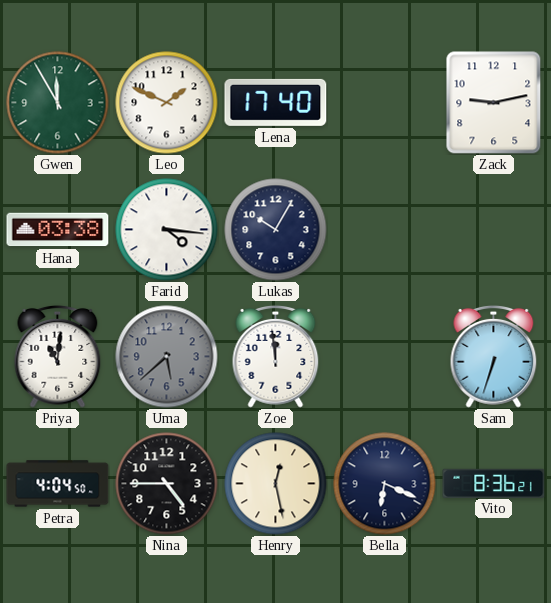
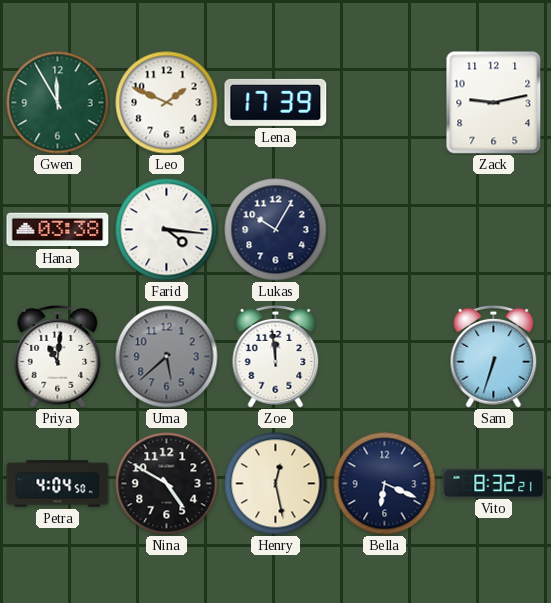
Lena: 17:40 -> 17:39
Nina: 4:45 -> 4:50
Vito: 8:36 -> 8:32
